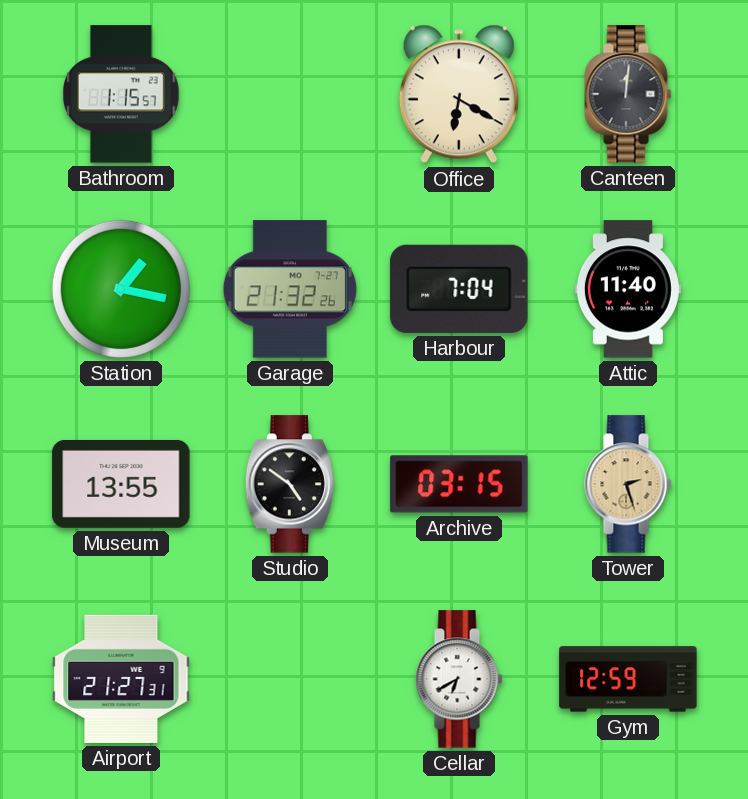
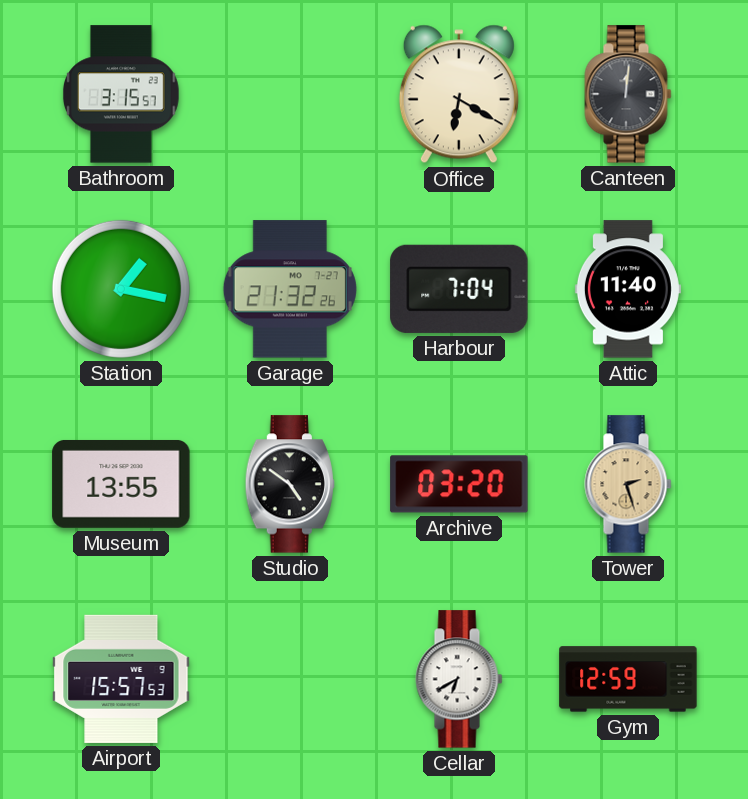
Bathroom: 1:15 -> 3:15
Archive: 03:15 -> 03:20
Airport: 21:27 -> 15:57
